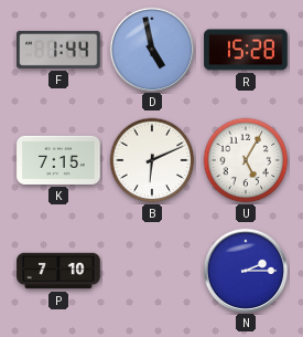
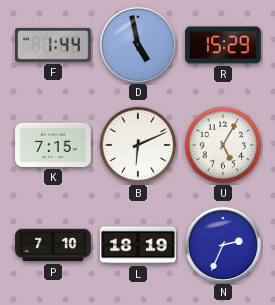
R: 15:28 -> 15:29
L: none -> 18:19
N: 2:15 -> 2:34
